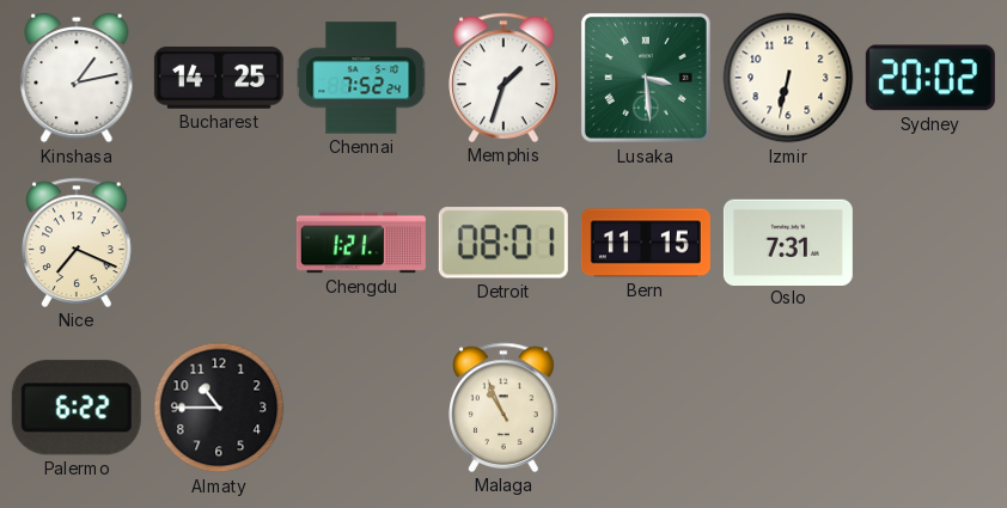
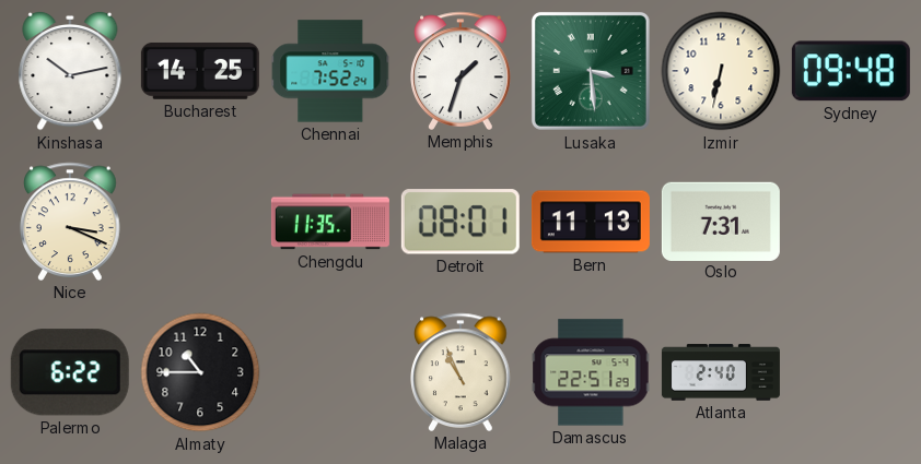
Kinshasa: 1:13 -> 10:13
Sydney: 20:02 -> 09:48
Nice: 7:19 -> 3:19
Chengdu: 1:21 -> 11:35
Bern: 11:15 -> 11:13
Damascus: none -> 22:51
Atlanta: none -> 2:40
